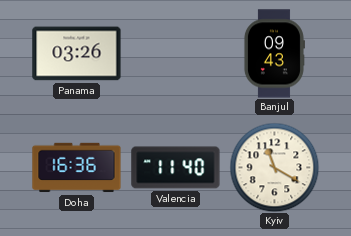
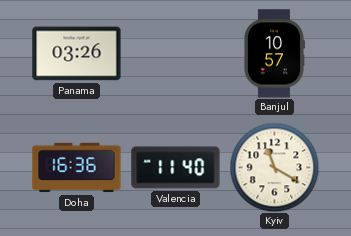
Banjul: 09:43 -> 10:57
